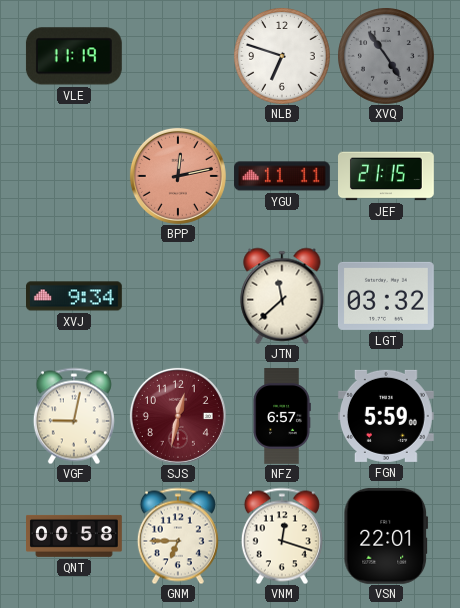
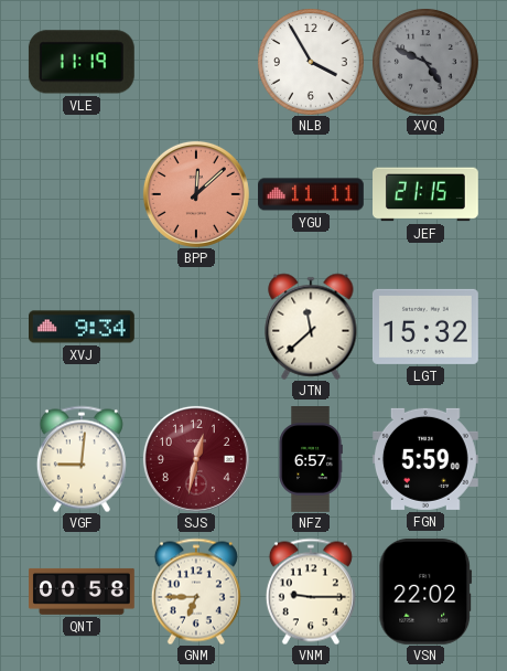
NLB: 6:48 -> 3:55
XVQ: 4:54 -> 4:49
BPP: 12:13 -> 12:08
LGT: 03:32 -> 15:32
VGF: 9:02 -> 9:01
VNM: 12:18 -> 9:15
VSN: 22:01 -> 22:02
